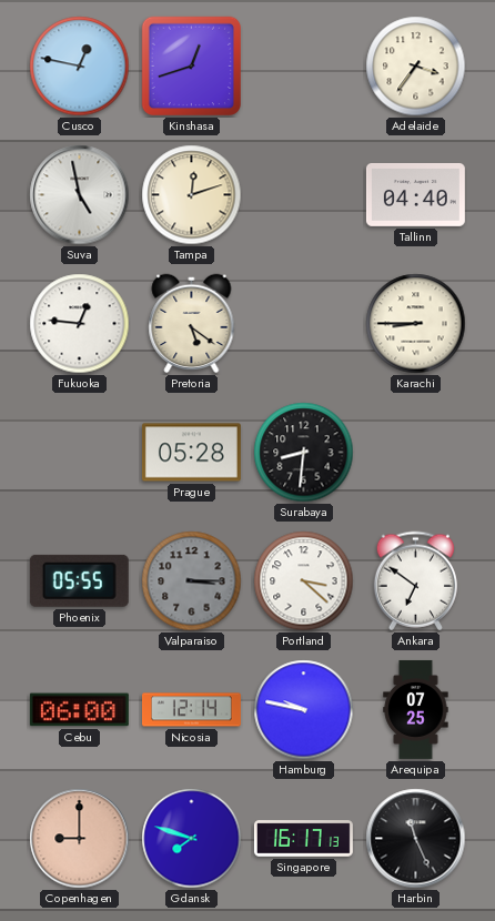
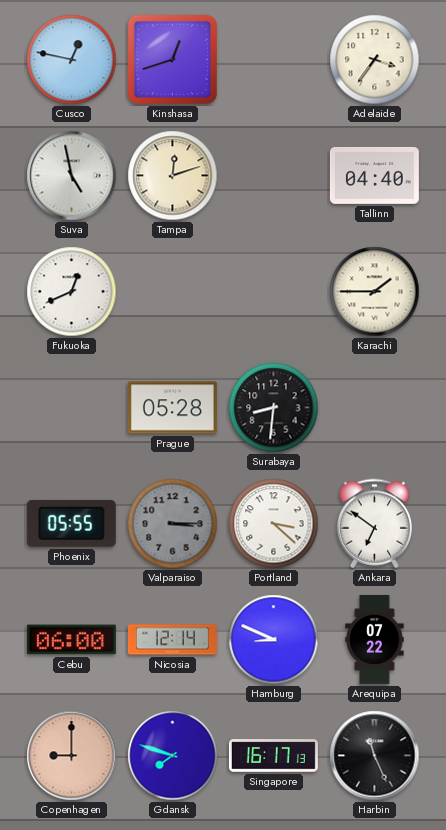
Fukuoka: 12:46 -> 12:41
Pretoria: 5:21 -> none
Karachi: 8:45 -> 1:45
Hamburg: 9:47 -> 8:49
Arequipa: 07:25 -> 07:22
